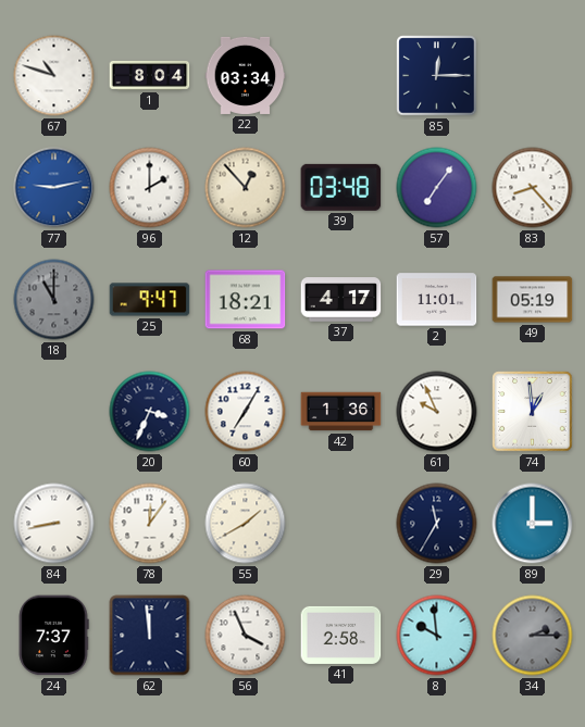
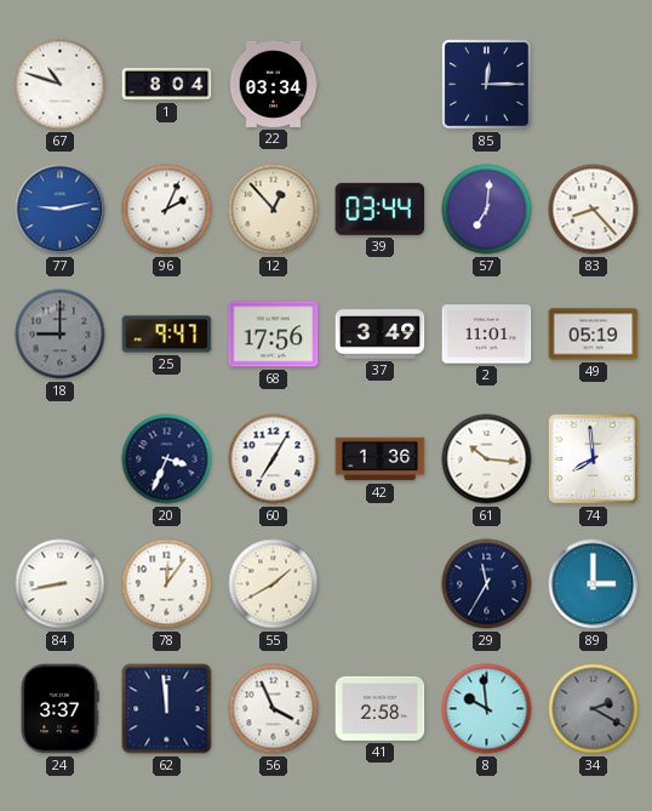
96: 2:00 -> 2:04
39: 03:48 -> 03:44
57: 7:06 -> 7:01
18: 11:00 -> 9:00
68: 18:21 -> 17:56
37: 4:17 -> 3:49
61: 9:56 -> 10:16
74: 12:59 -> 7:59
24: 7:37 -> 3:37
34: 2:15 -> 2:20
